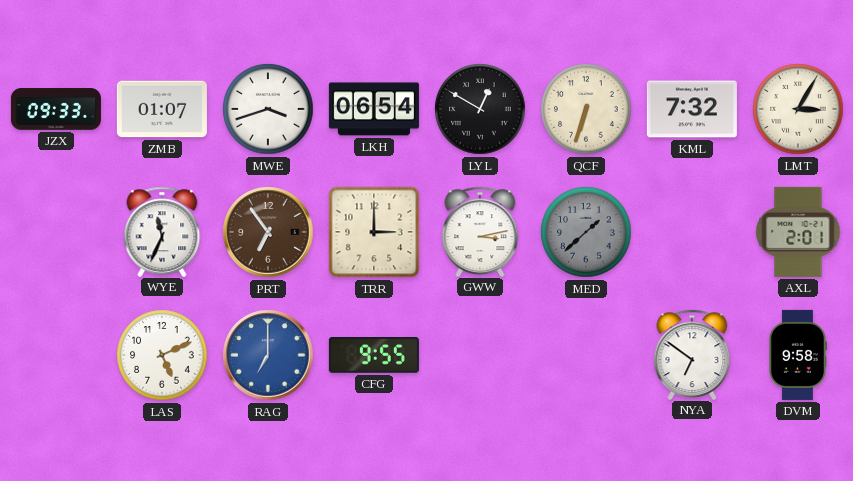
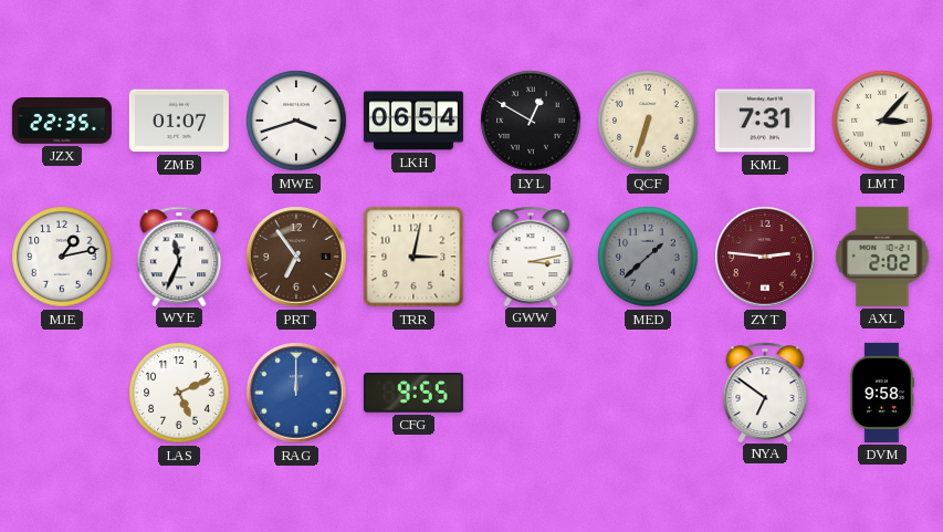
JZX: 09:33 -> 22:35
KML: 7:32 -> 7:31
LMT: 3:05 -> 3:07
MJE: none -> 1:13
TRR: 3:00 -> 3:02
ZYT: none -> 2:46
AXL: 2:01 -> 2:02
RAG: 7:00 -> 12:00
